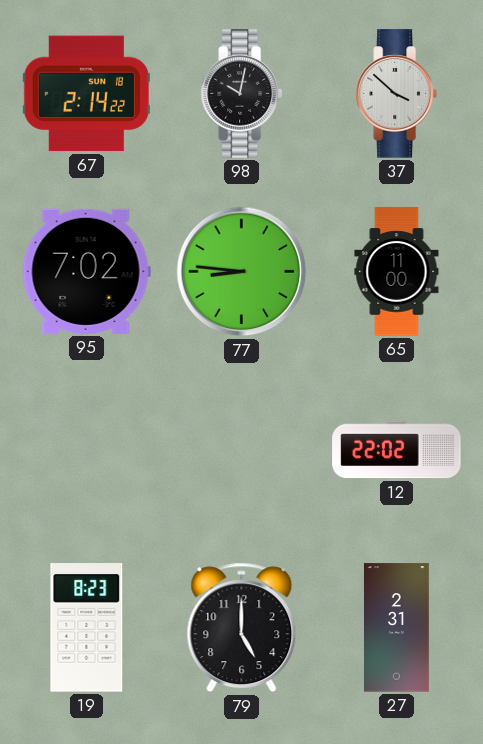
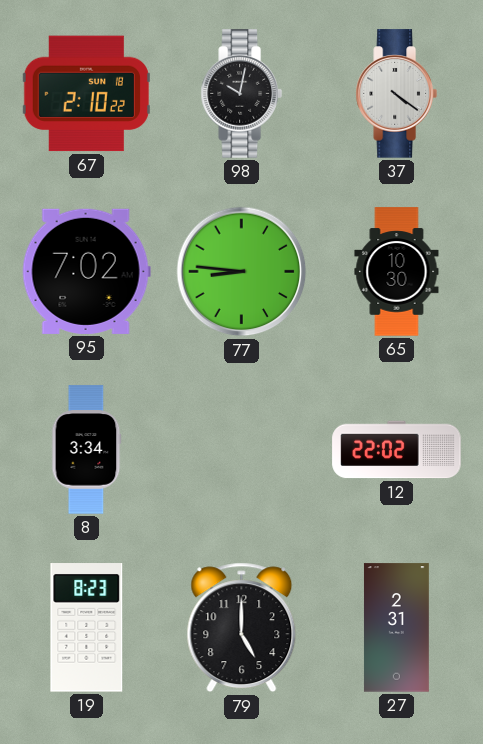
67: 2:14 -> 2:10
37: 3:52 -> 4:21
65: 11:00 -> 10:30
8: none -> 3:34
